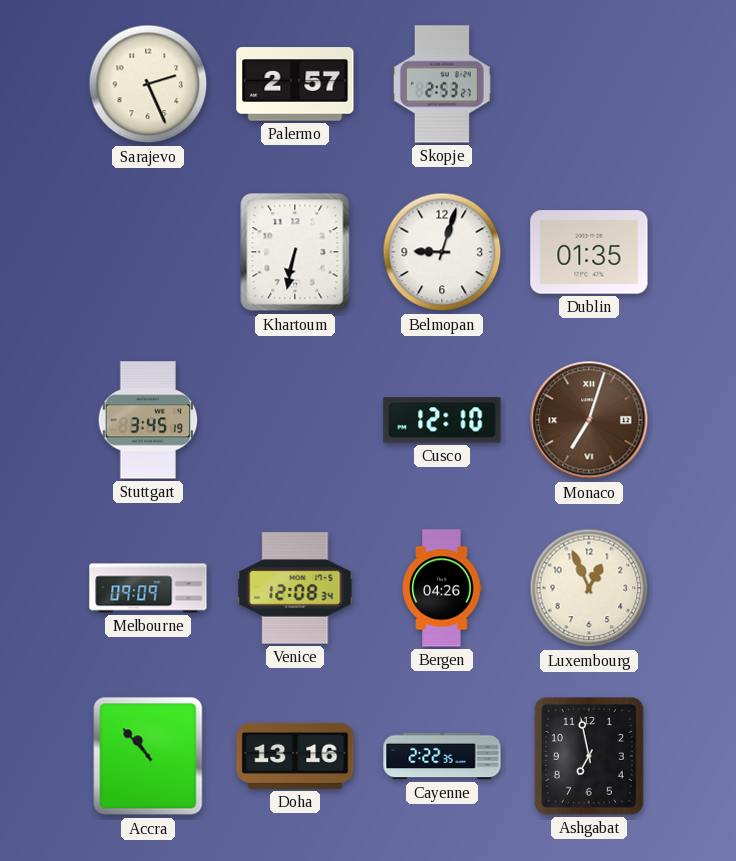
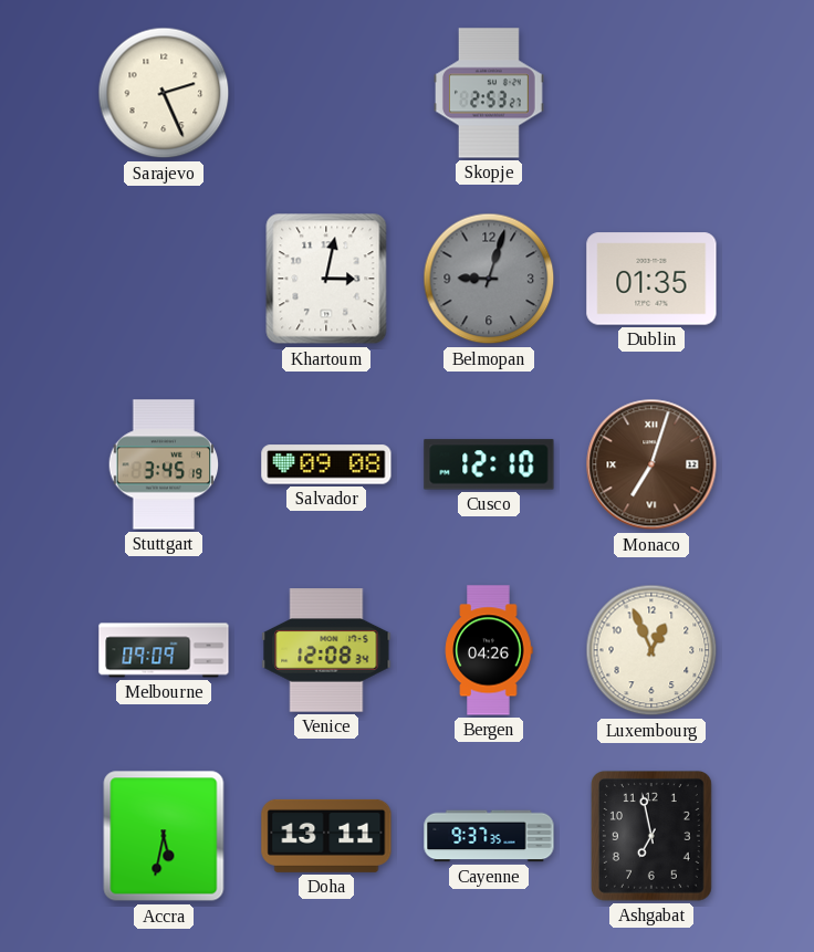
Palermo: 2:57 -> none
Khartoum: 6:32 -> 3:02
Belmopan dial: white -> grey
Salvador: none -> 09:08
Accra: 10:53 -> 5:32
Doha: 13:16 -> 13:11
Cayenne: 2:22 -> 9:37
